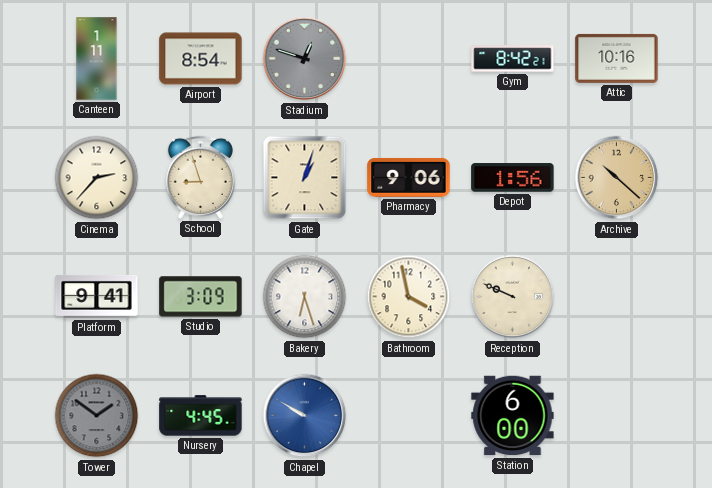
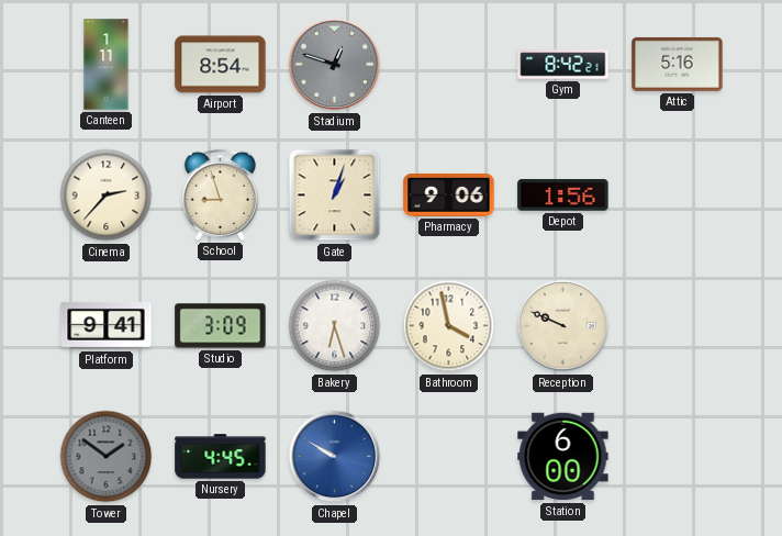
Attic: 10:16 -> 5:16
Archive: 10:22 -> none
